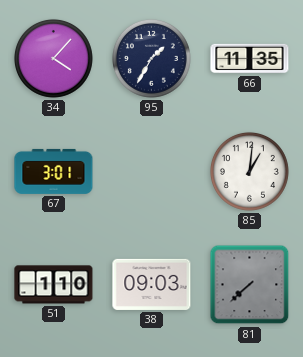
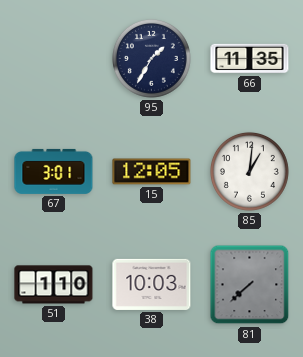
34: 4:07 -> none
15: none -> 12:05
38: 09:03 -> 10:03
